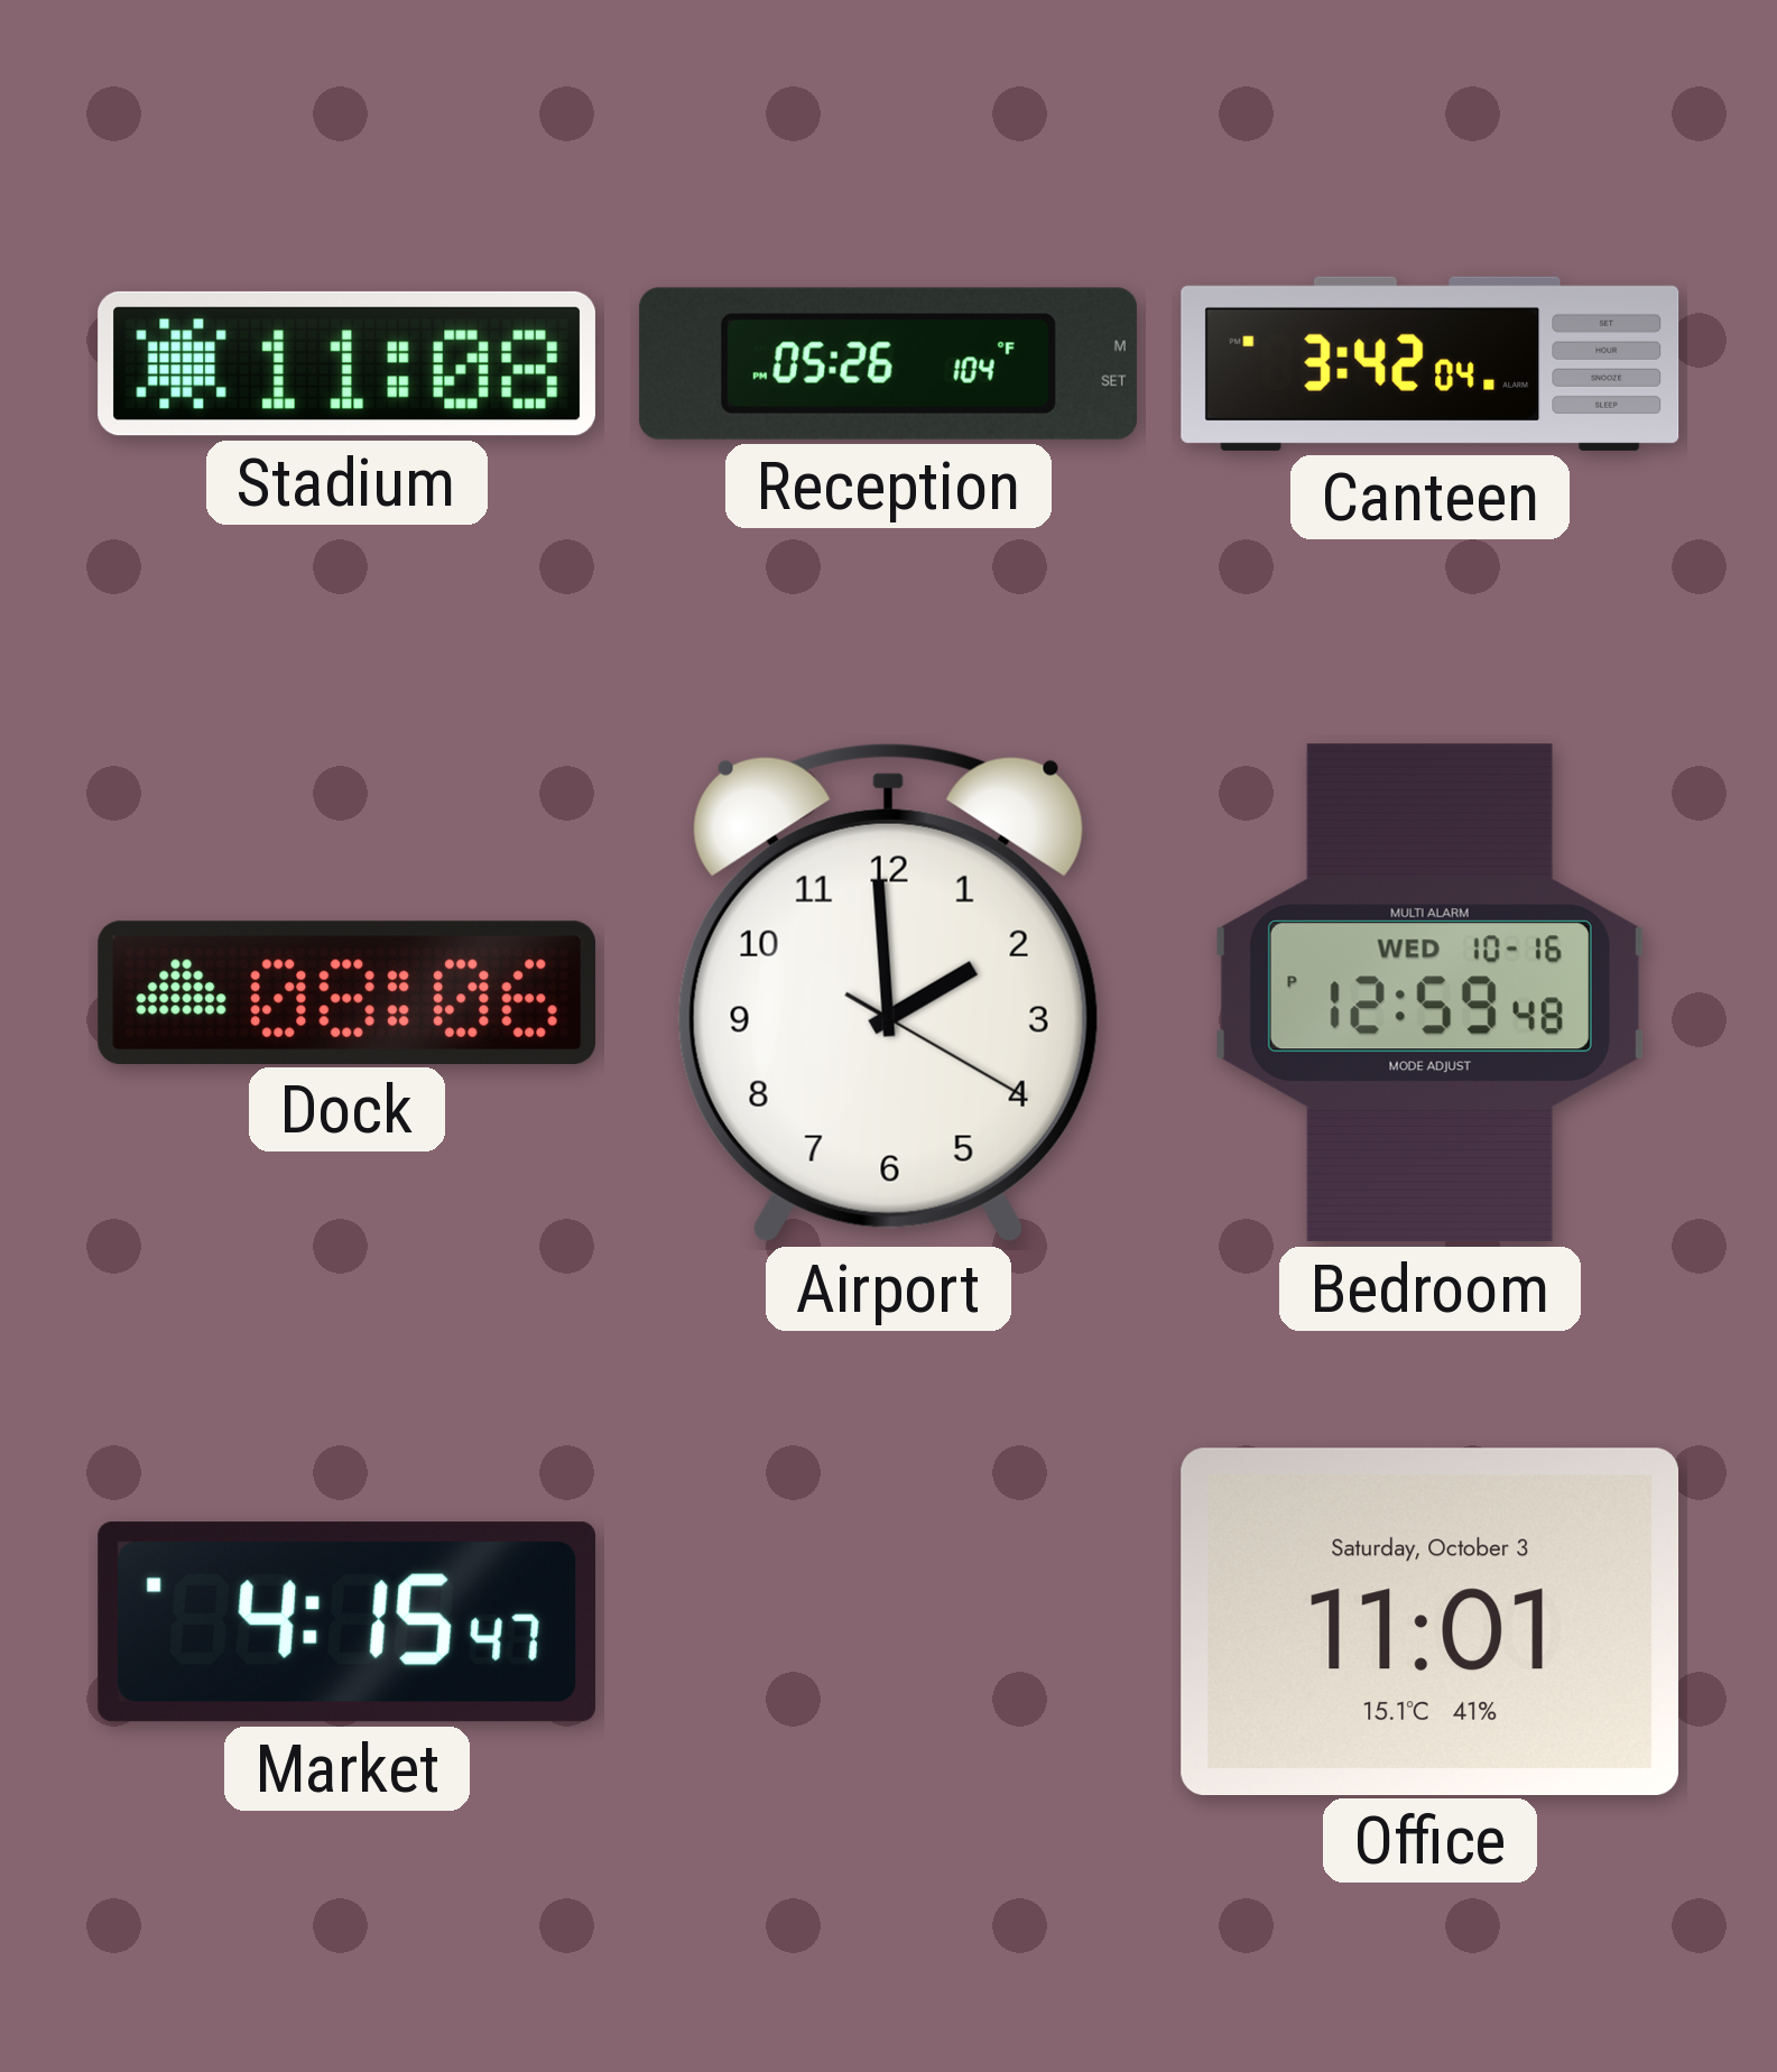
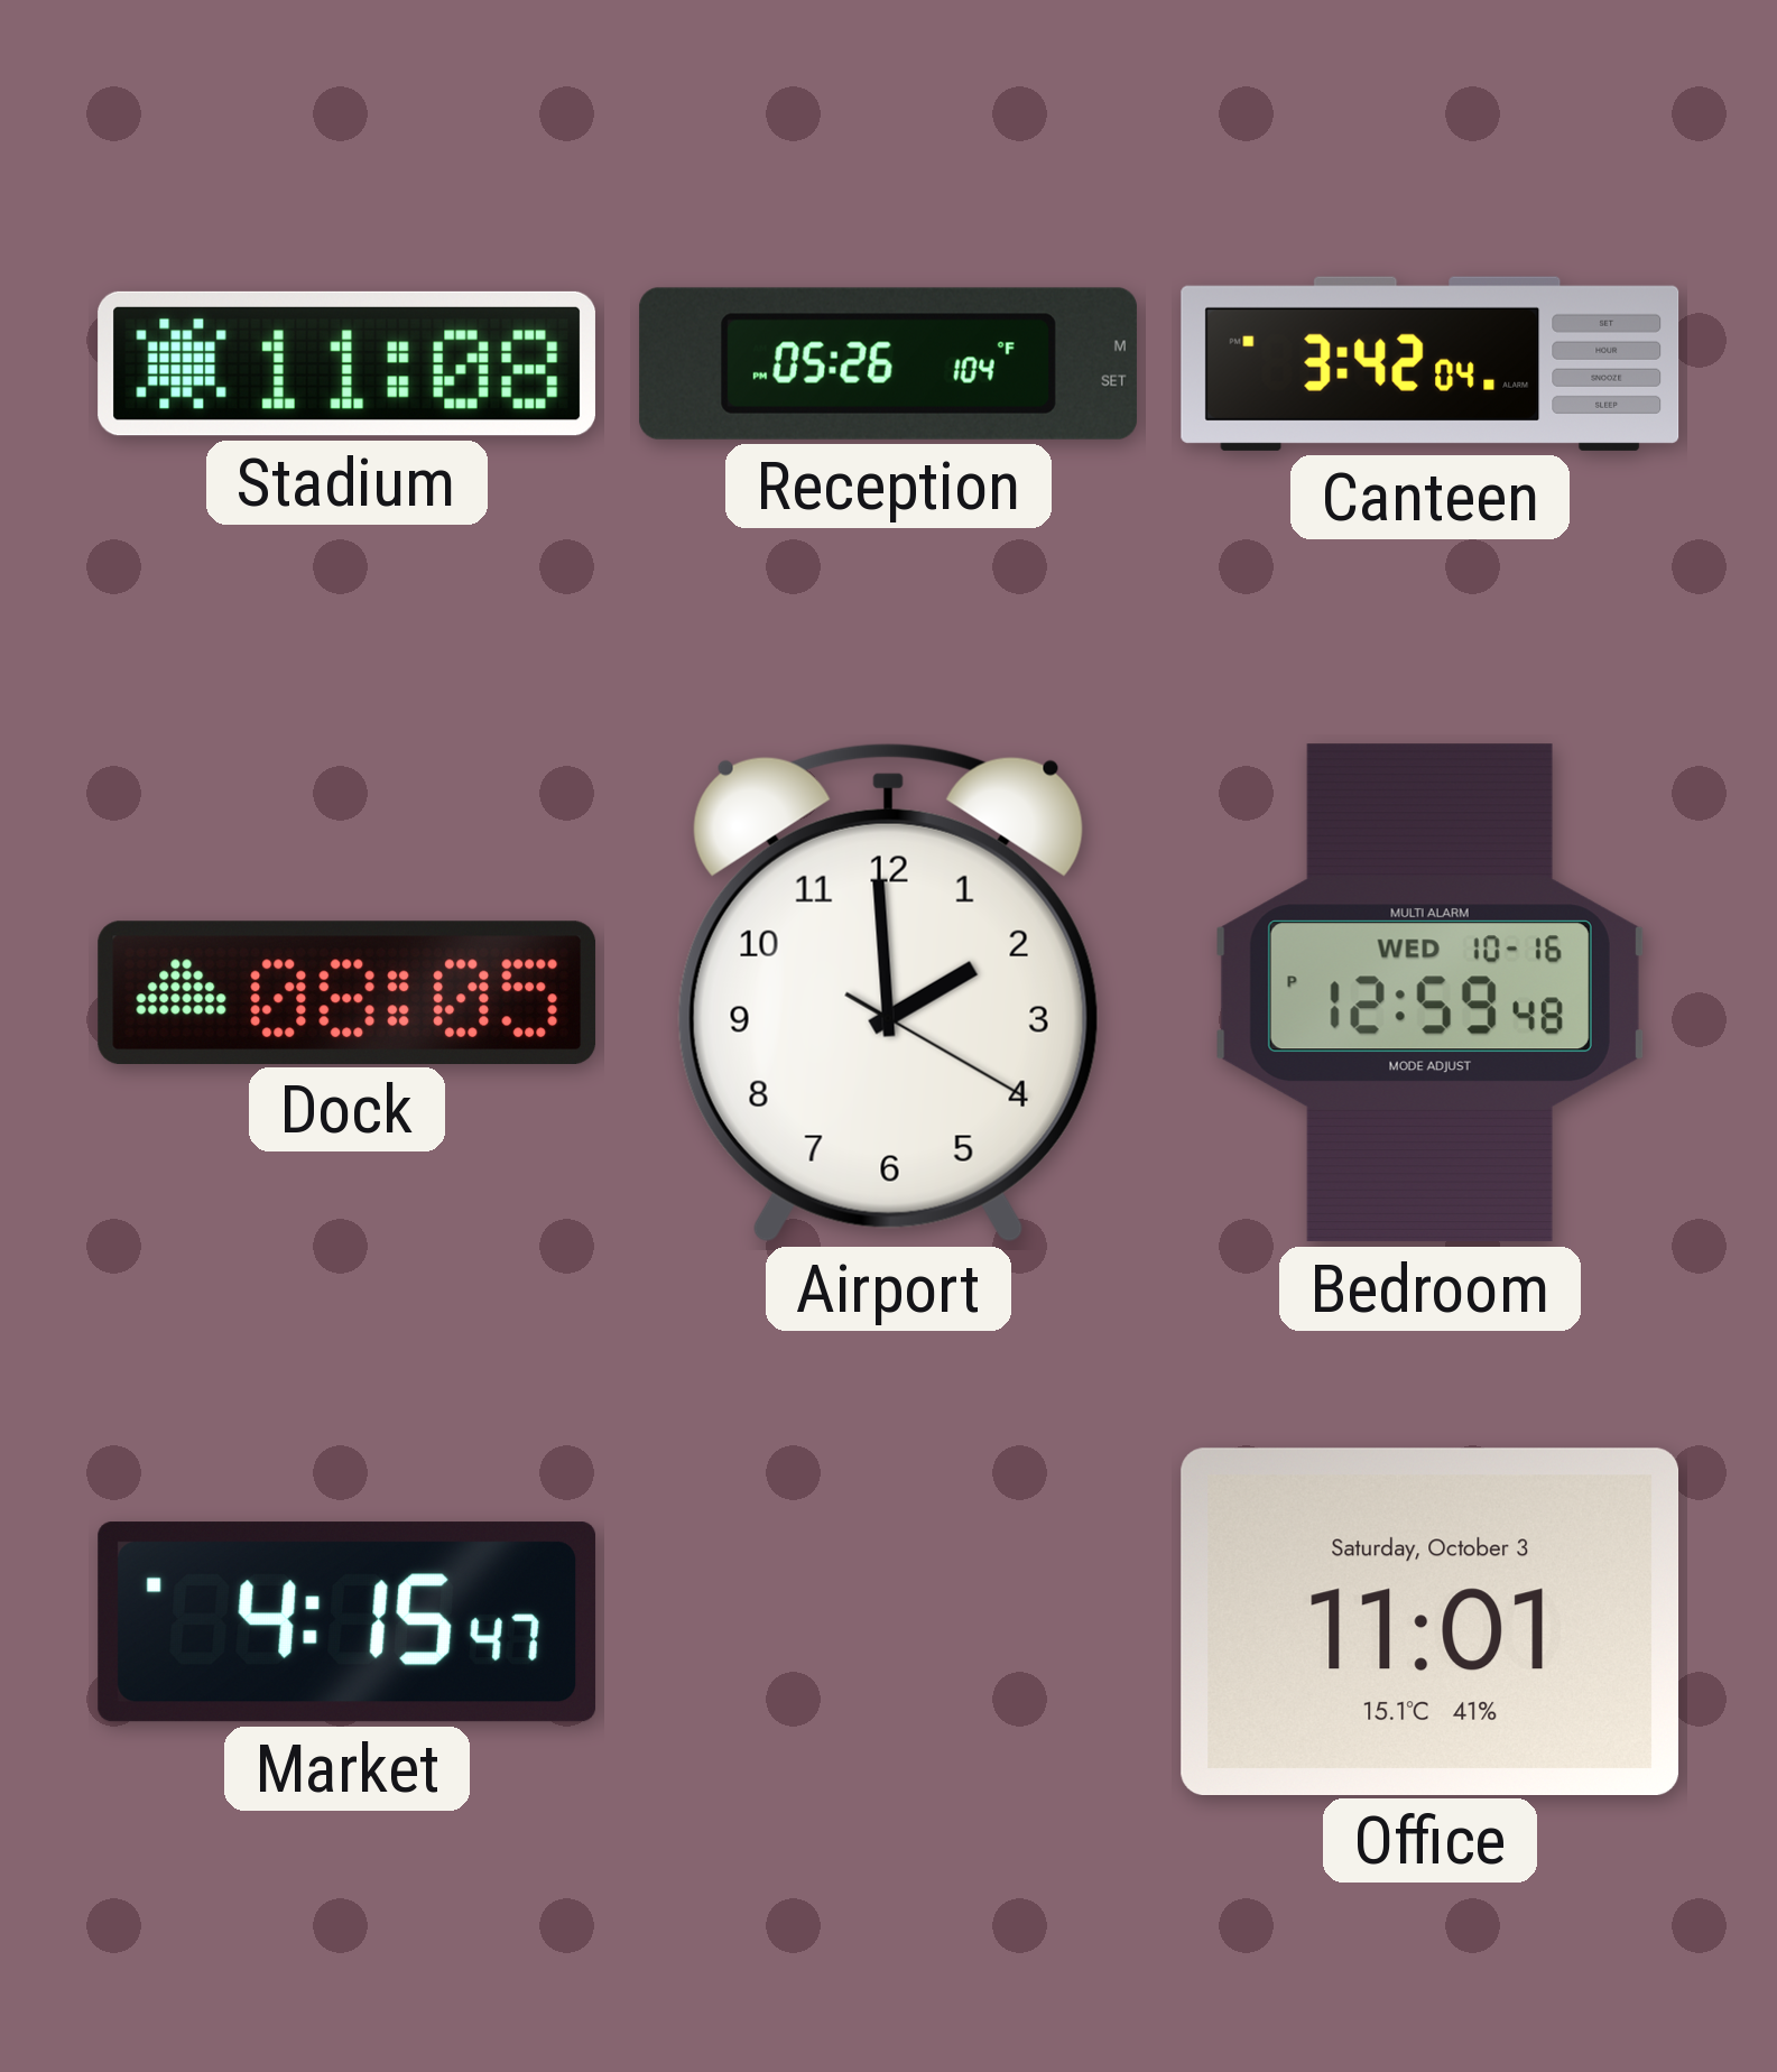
Dock: 08:06 -> 08:05
